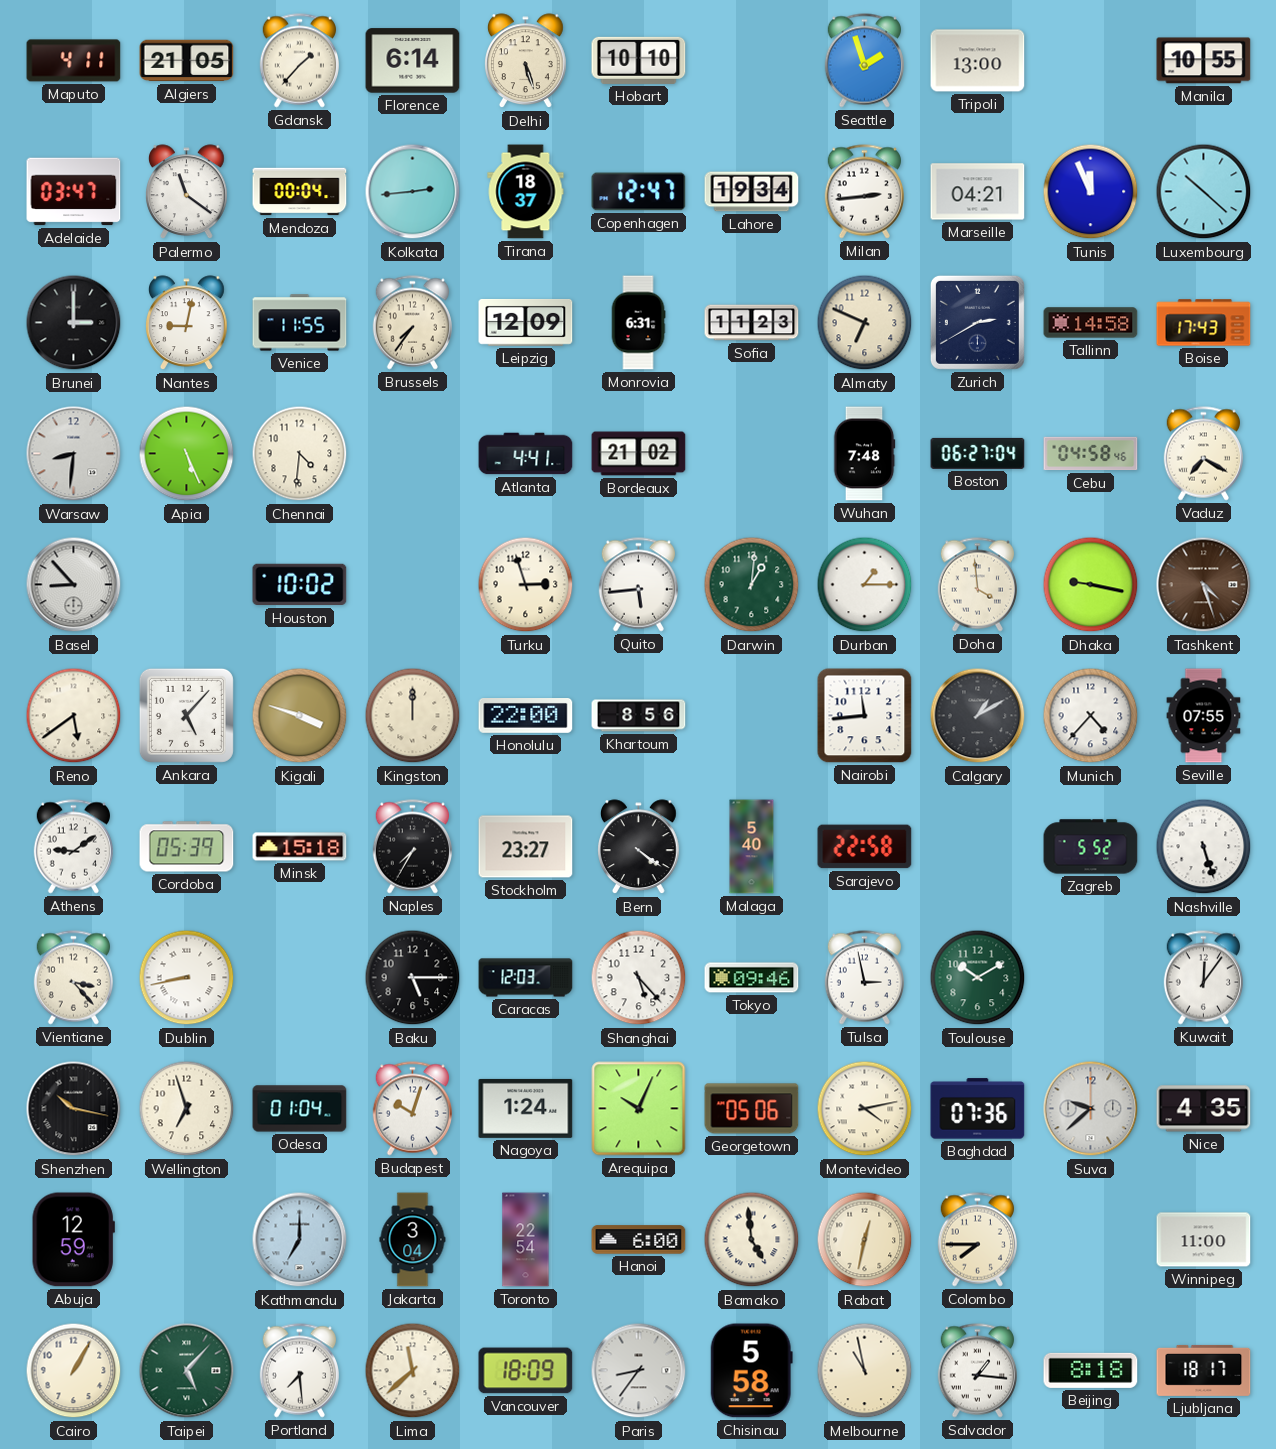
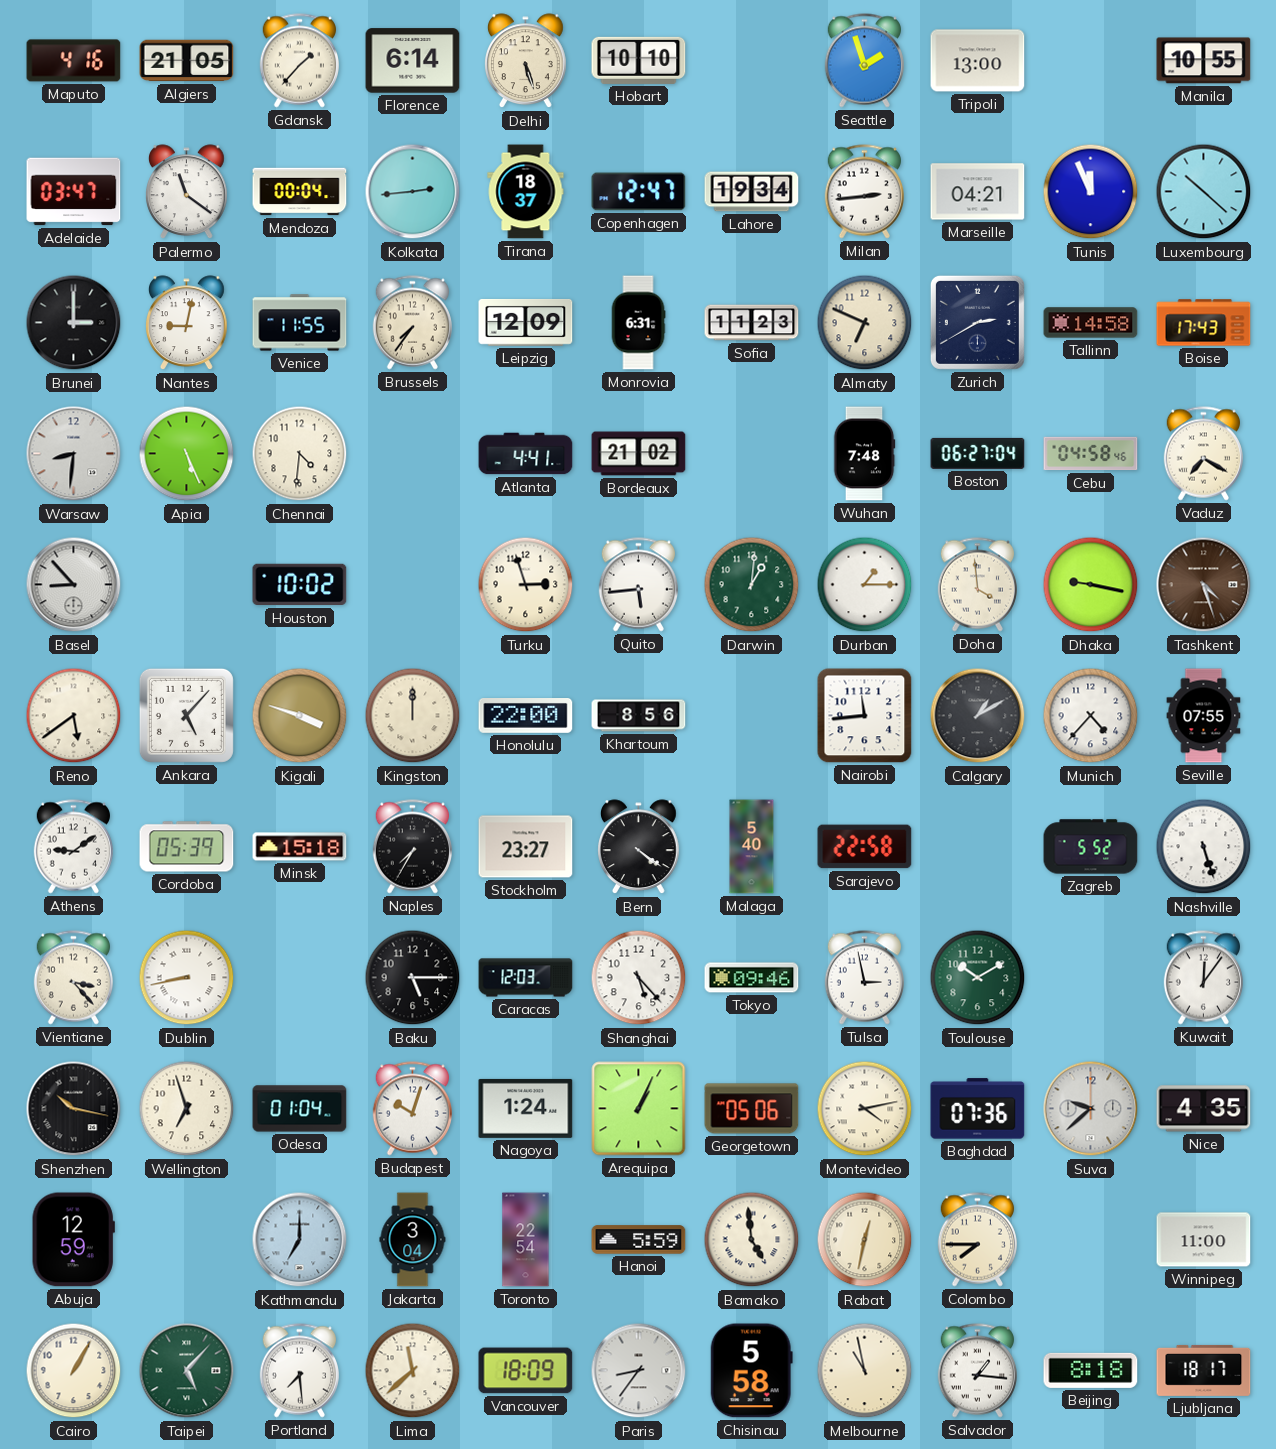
Maputo: 4:11 -> 4:16
Arequipa: 10:04 -> 1:04
Hanoi: 6:00 -> 5:59
